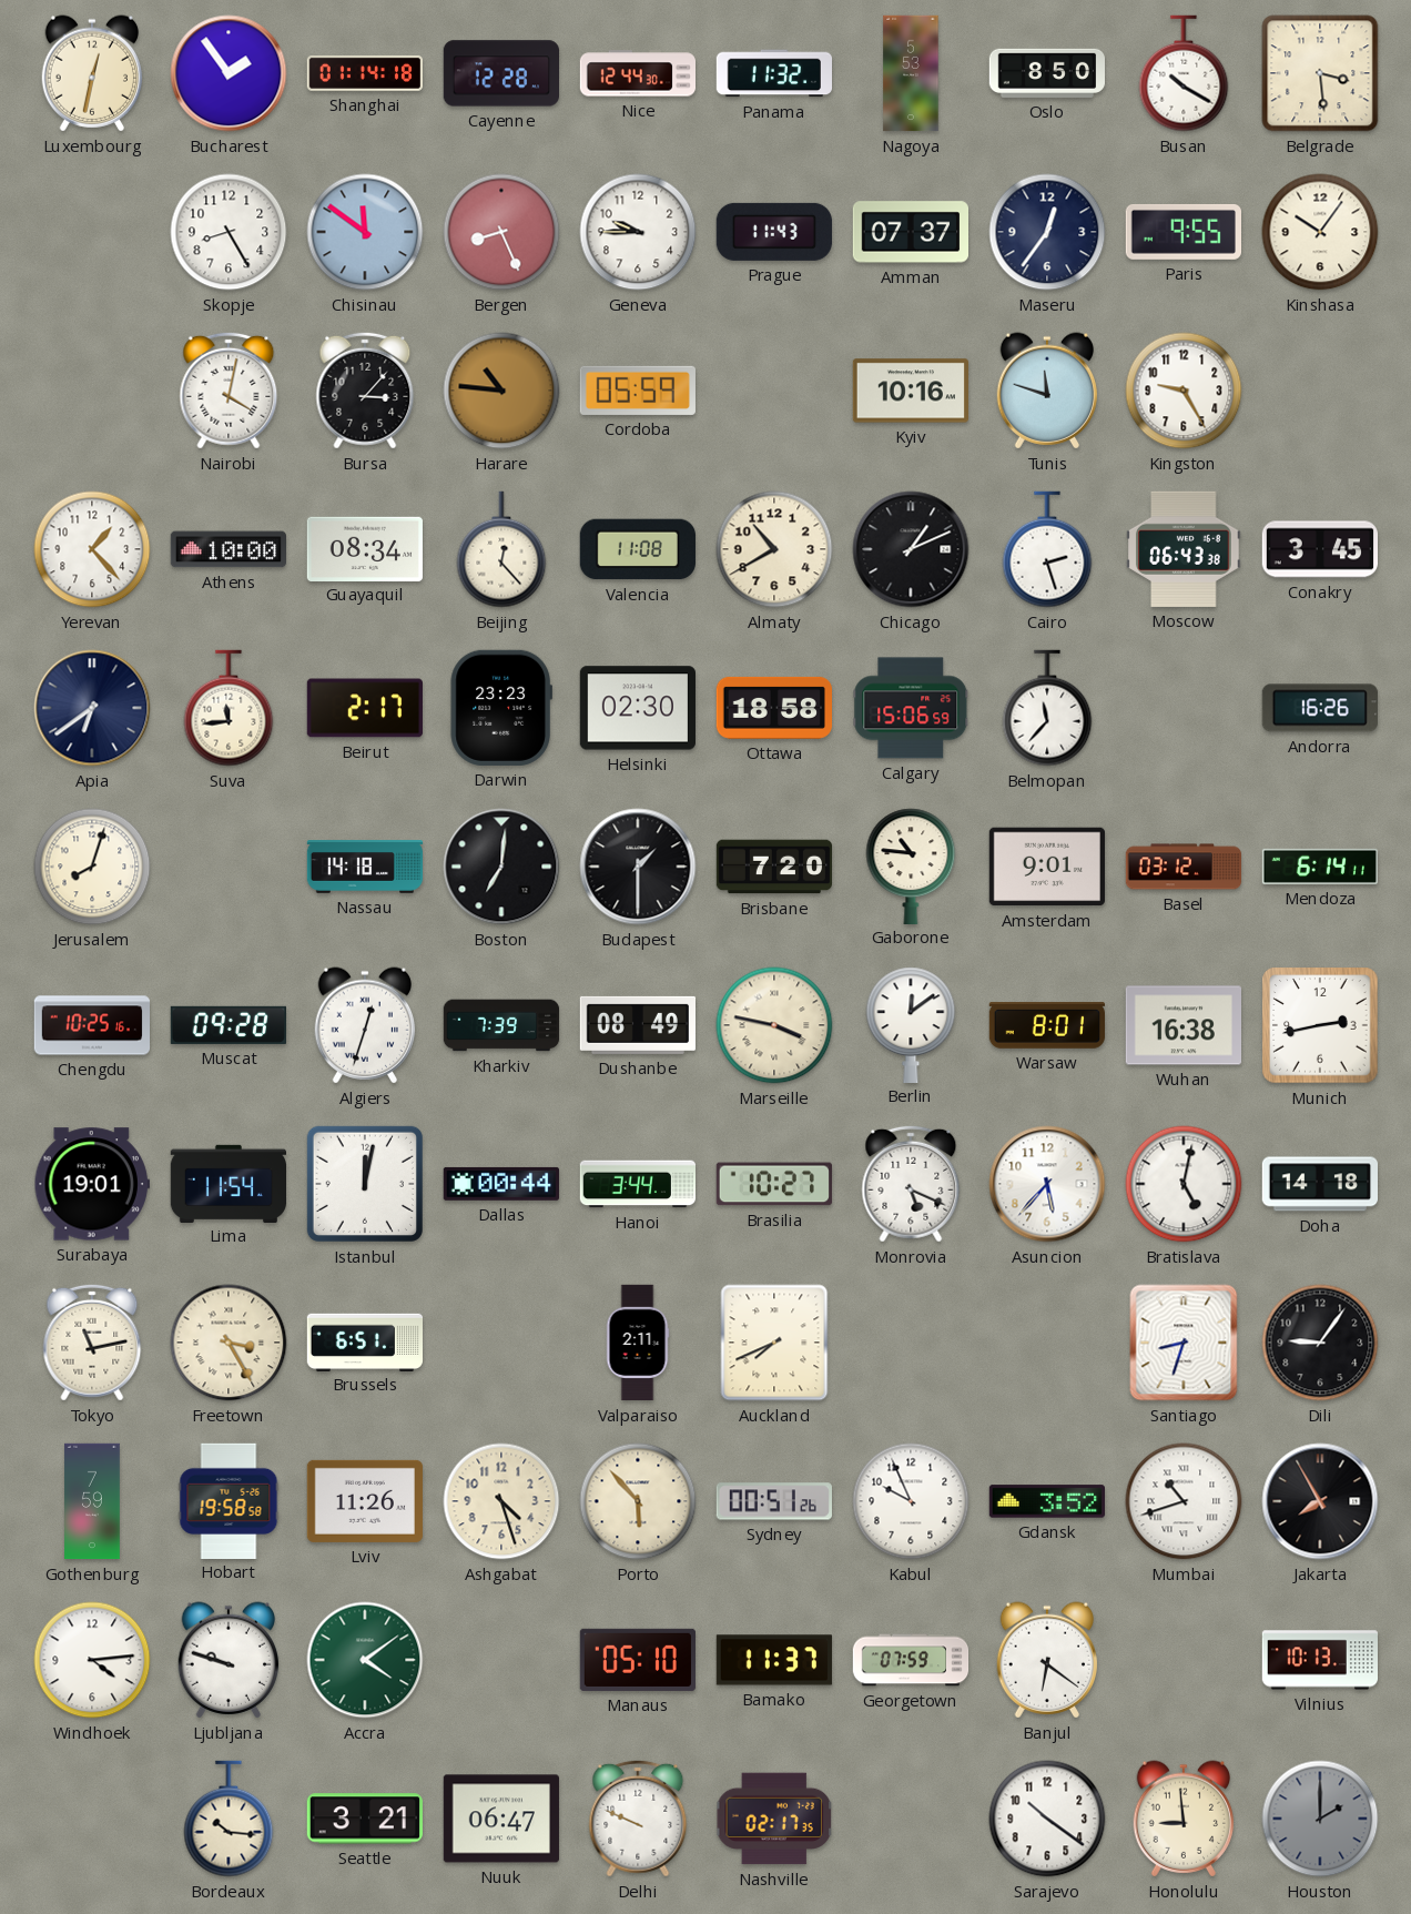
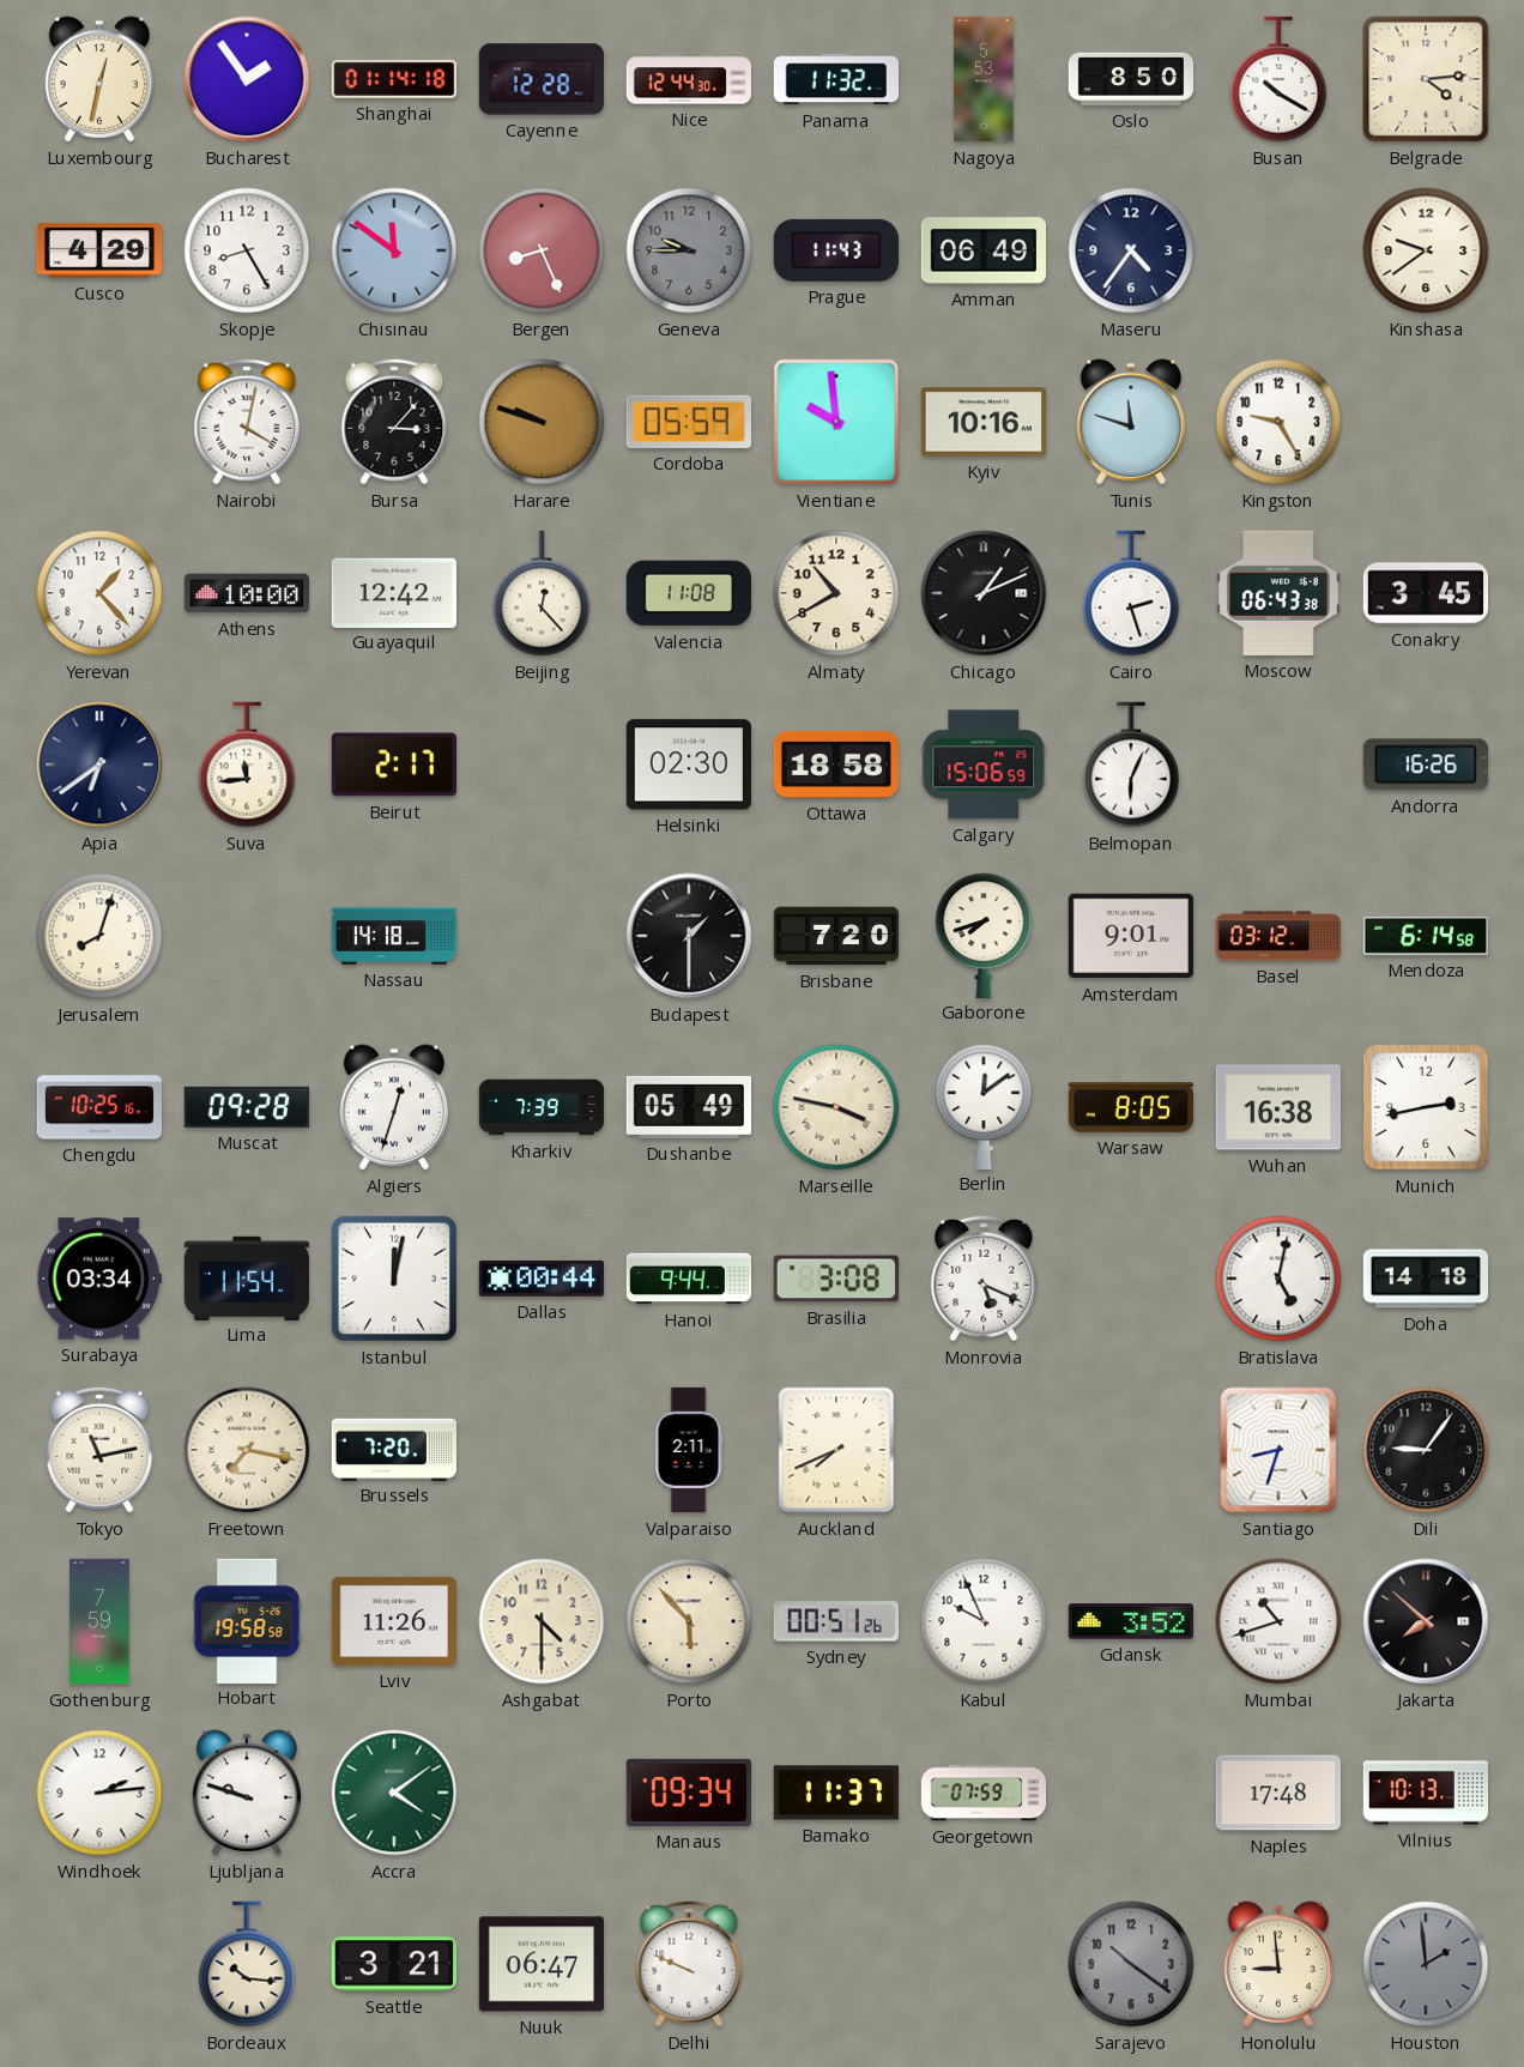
Belgrade: 3:29 -> 4:14
Cusco: none -> 4:29
Geneva dial: white -> grey
Amman: 07:37 -> 06:49
Maseru: 12:36 -> 4:36
Paris: 9:55 -> none
Kinshasa: 10:06 -> 9:39
Harare: 10:46 -> 9:48
Vientiane: none -> 9:59
Guayaquil: 08:34 -> 12:42
Darwin: 23:23 -> none
Belmopan: 11:37 -> 6:04
Boston: 7:01 -> none
Gaborone: 10:46 -> 7:42
Mendoza: 6:14:11 -> 6:14:58
Dushanbe: 08:49 -> 05:49
Warsaw: 8:01 -> 8:05
Surabaya: 19:01 -> 03:34
Hanoi: 3:44 -> 9:44
Brasilia: 10:27 -> 3:08
Asuncion: 5:37 -> none
Freetown: 3:25 -> 7:17
Brussels: 6:51 -> 7:20
Ashgabat: 4:27 -> 4:30
Jakarta: 7:55 -> 7:52
Windhoek: 4:14 -> 2:14
Manaus: 05:10 -> 09:34
Banjul: 6:21 -> none
Naples: none -> 17:48
Nashville: 02:17 -> none
Sarajevo dial: white -> grey
Houston: 2:00 -> 1:59
